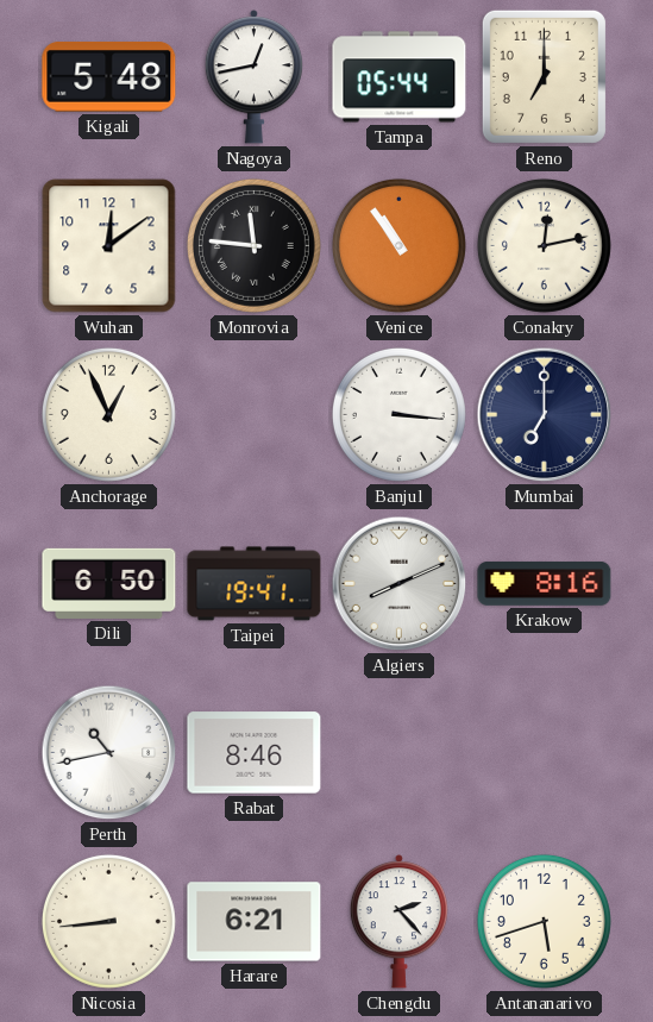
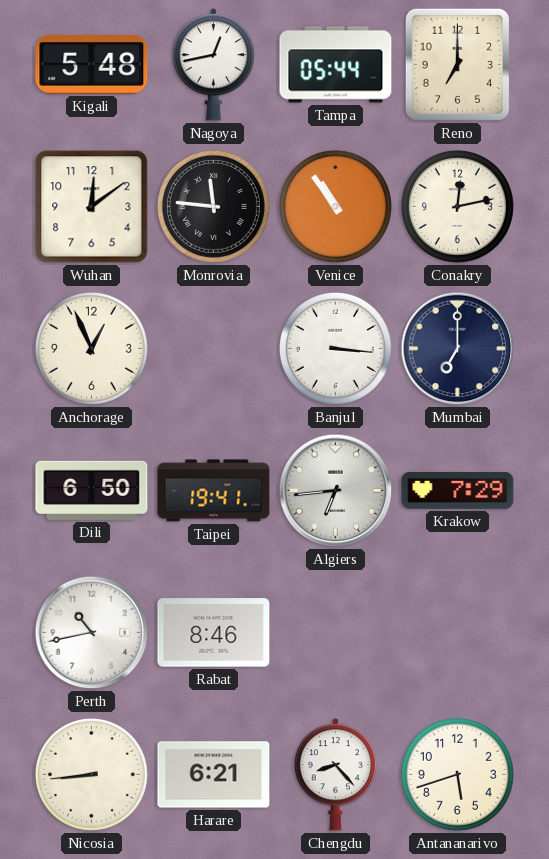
Algiers: 8:11 -> 6:44
Krakow: 8:16 -> 7:29
Chengdu: 2:23 -> 8:23
